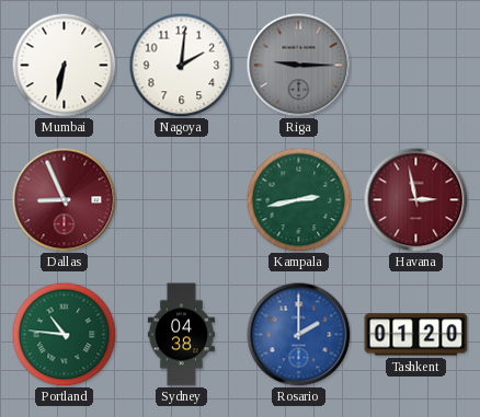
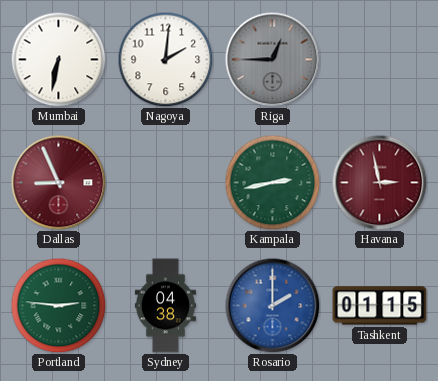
Riga: 9:15 -> 12:45
Portland: 10:46 -> 2:46
Tashkent: 01:20 -> 01:15
